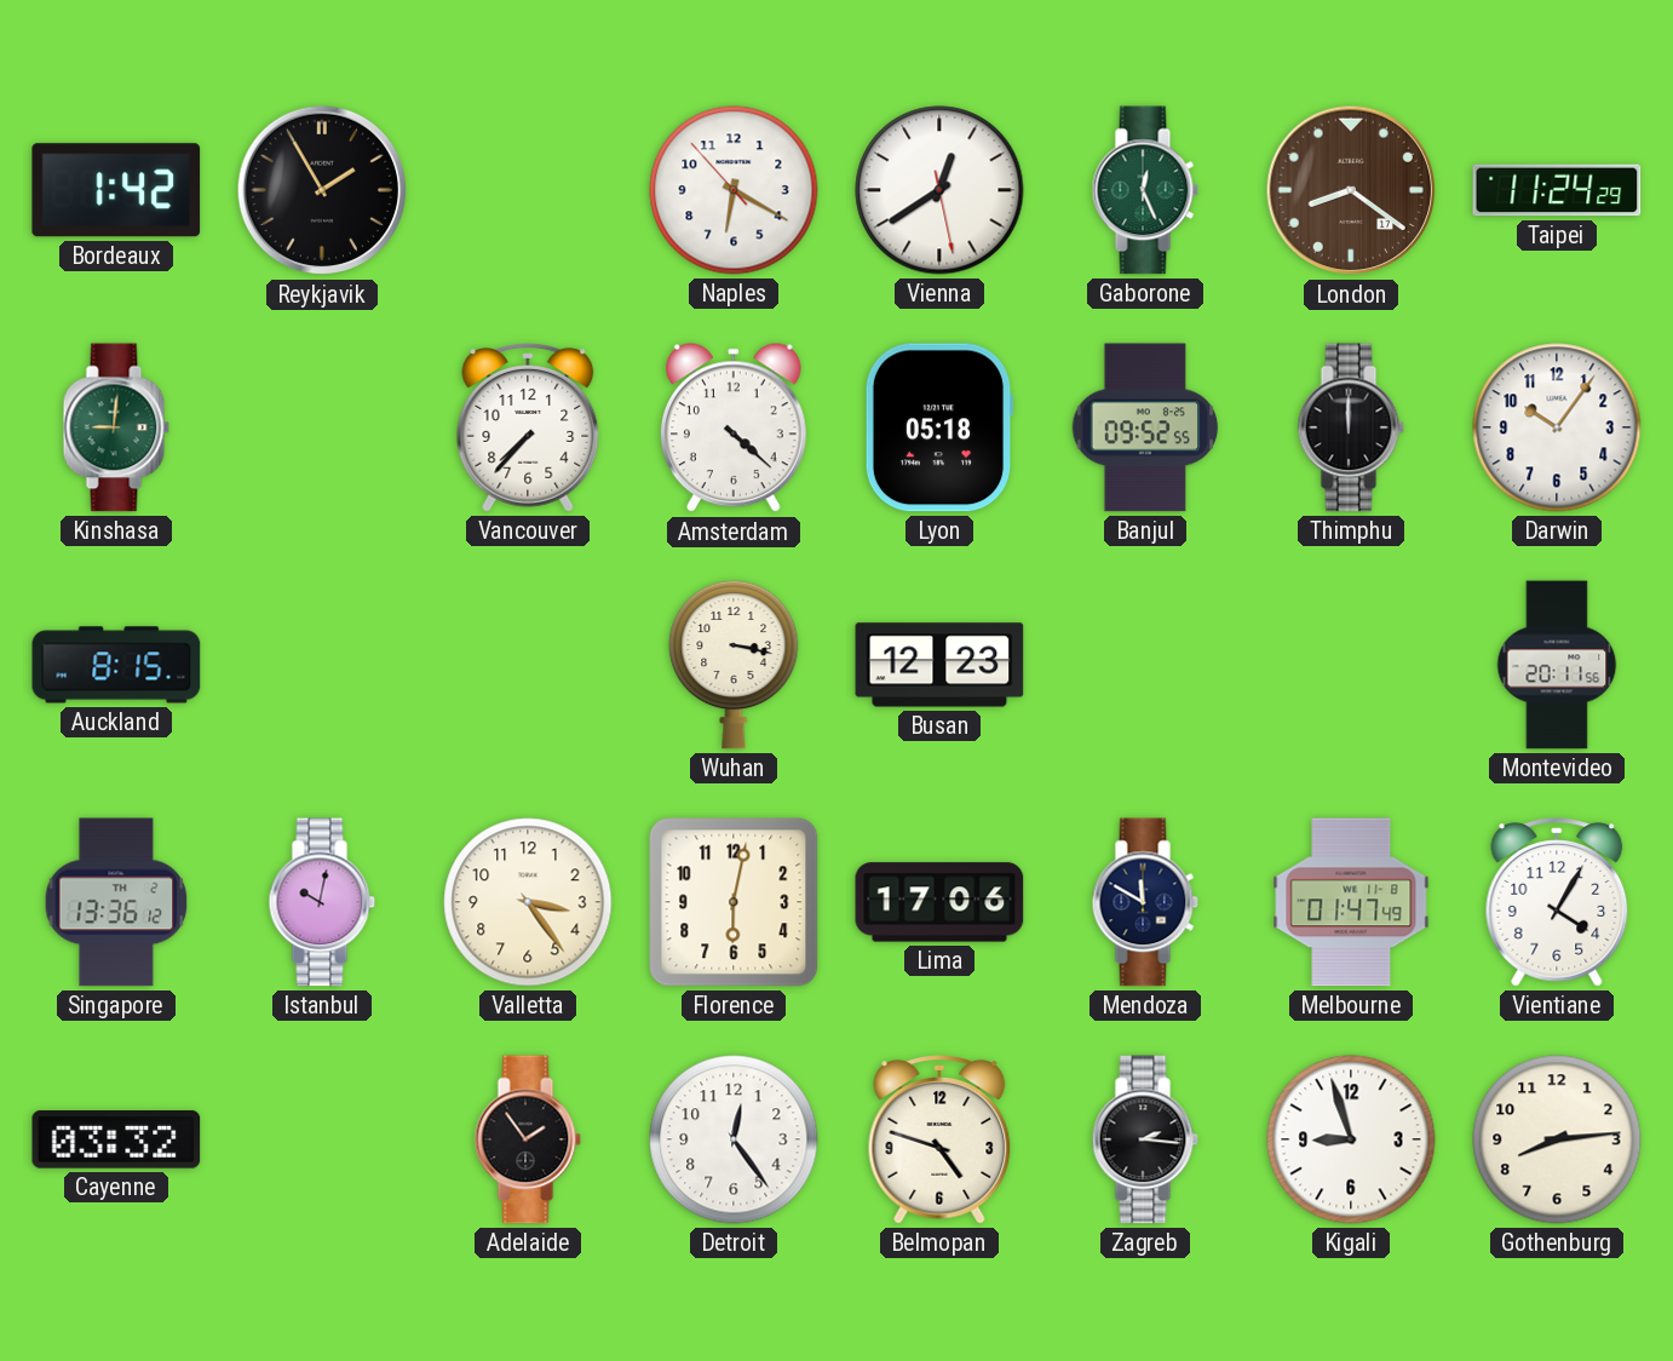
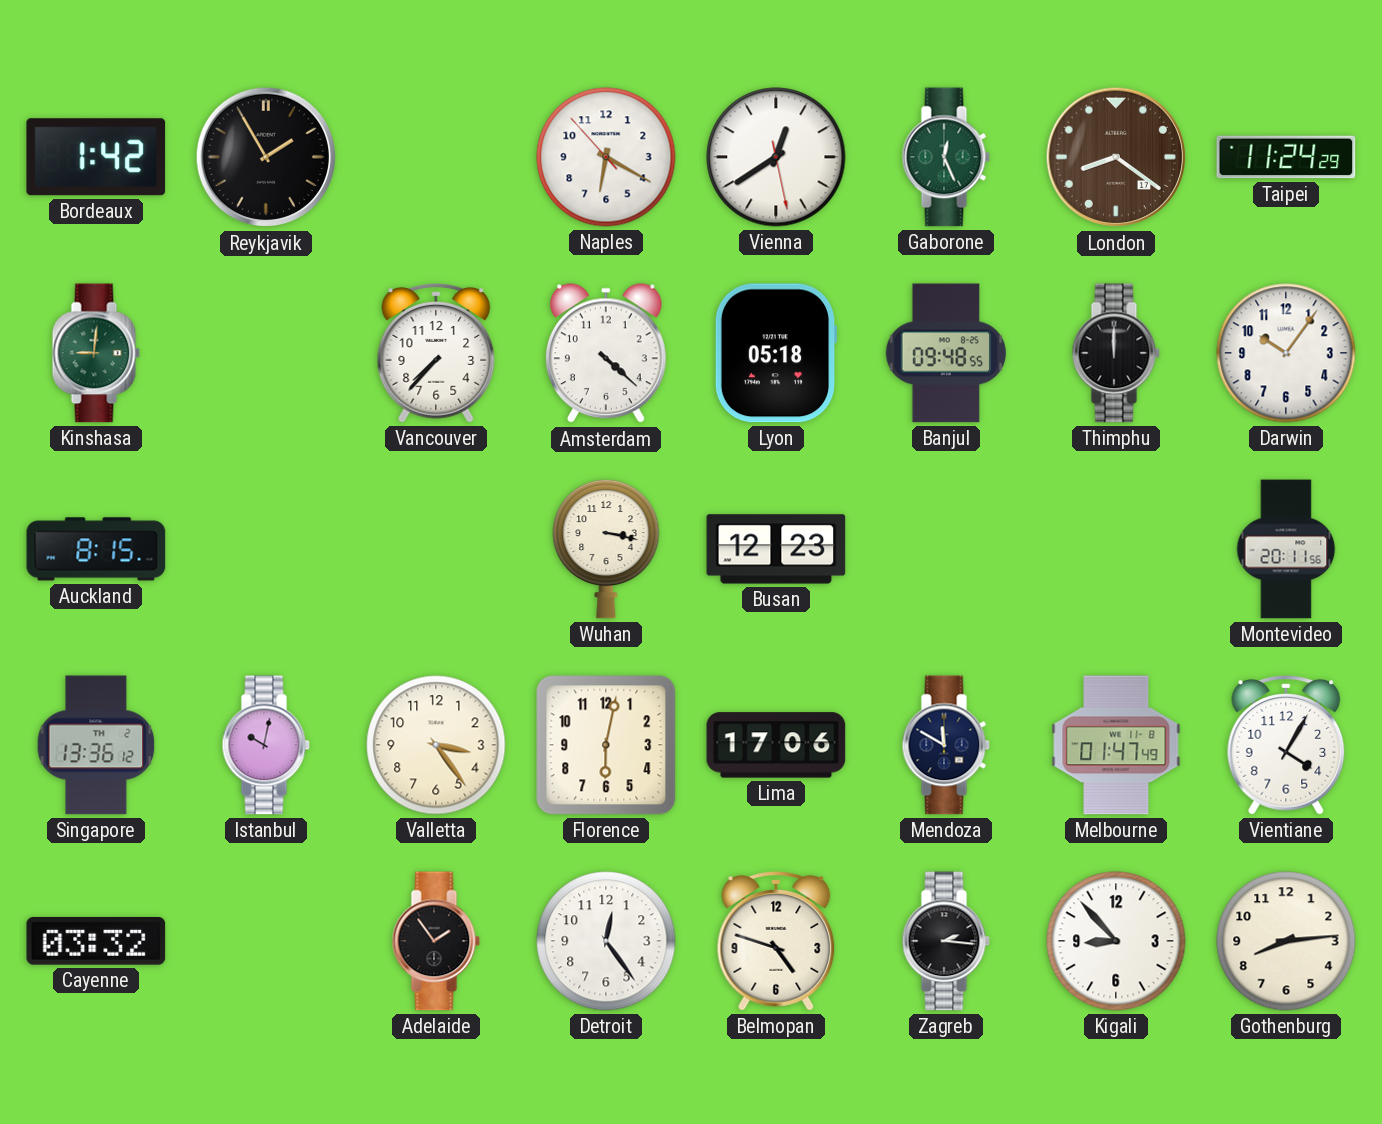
Banjul: 09:52 -> 09:48
Kigali: 8:57 -> 8:53
